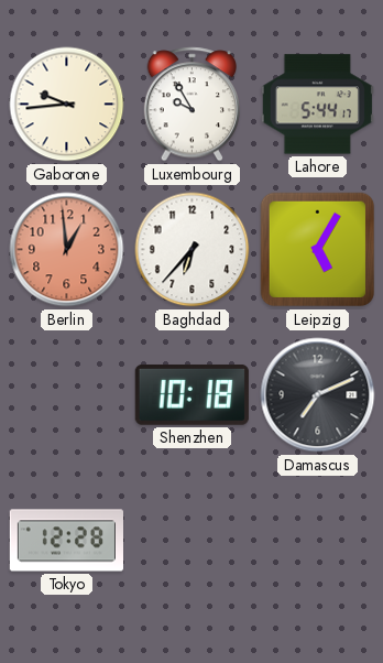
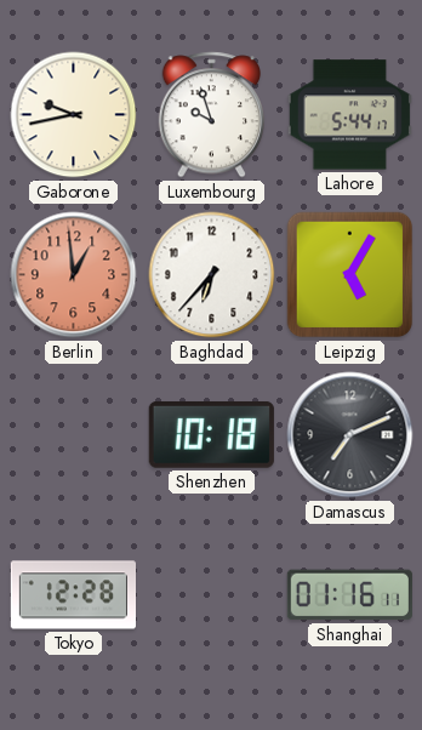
Gaborone: 9:44 -> 9:43
Luxembourg: 9:55 -> 9:57
Shanghai: none -> 01:16
